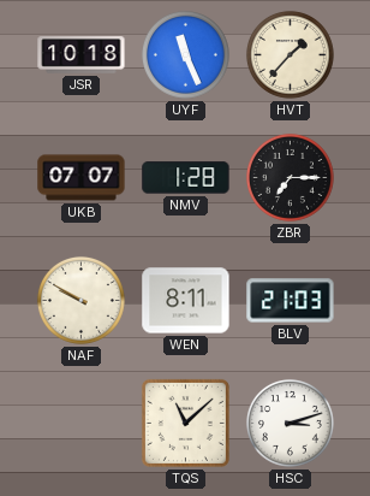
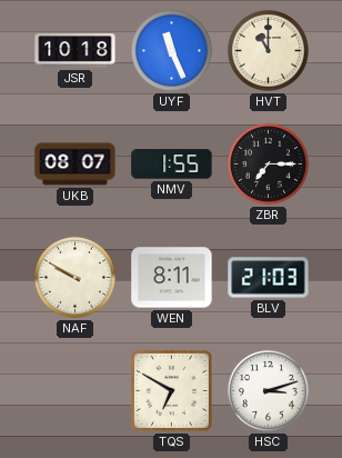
HVT: 1:37 -> 11:00
UKB: 07:07 -> 08:07
NMV: 1:28 -> 1:55
TQS: 11:08 -> 6:50
